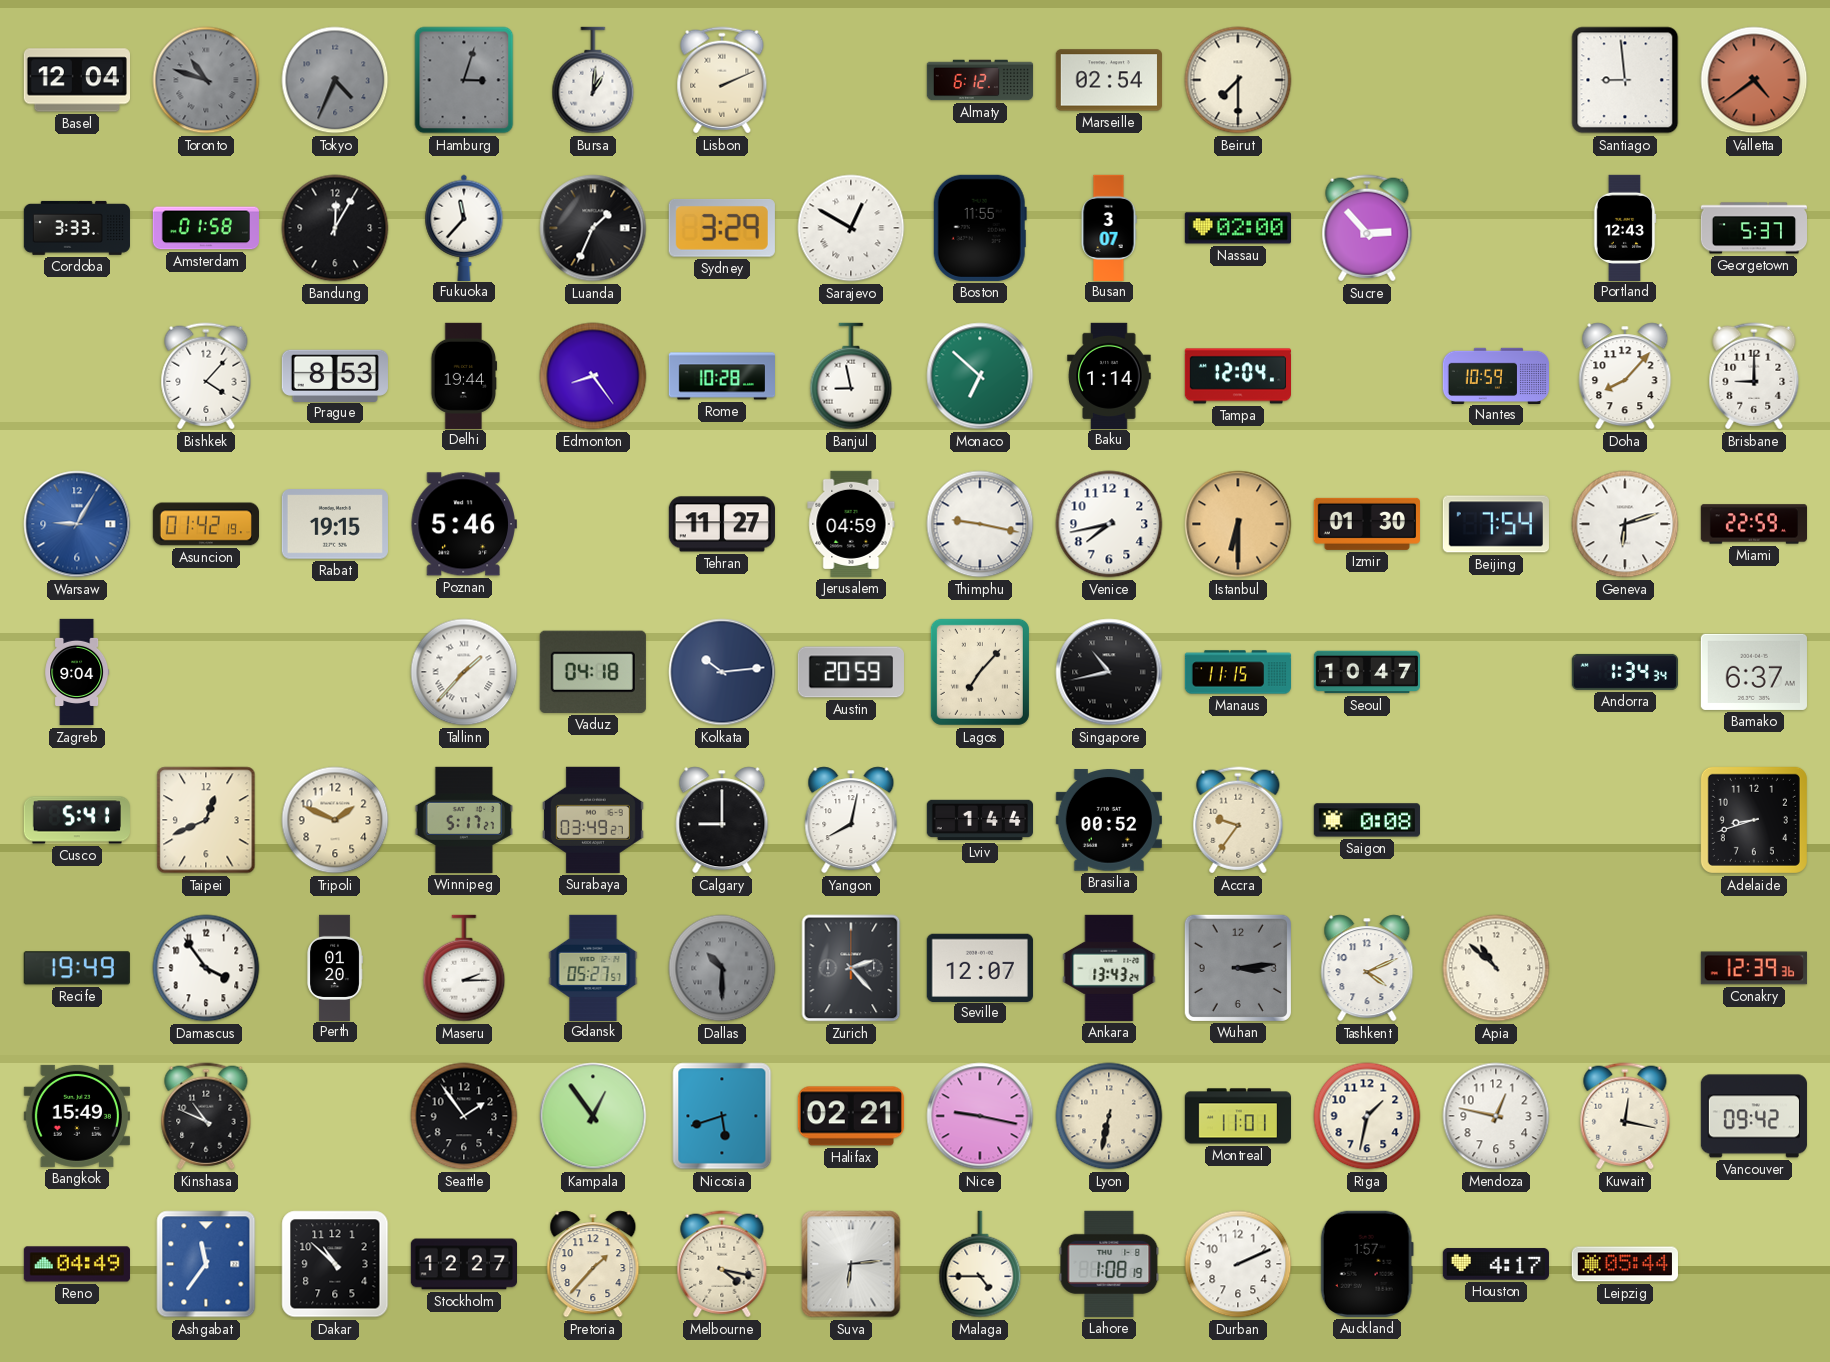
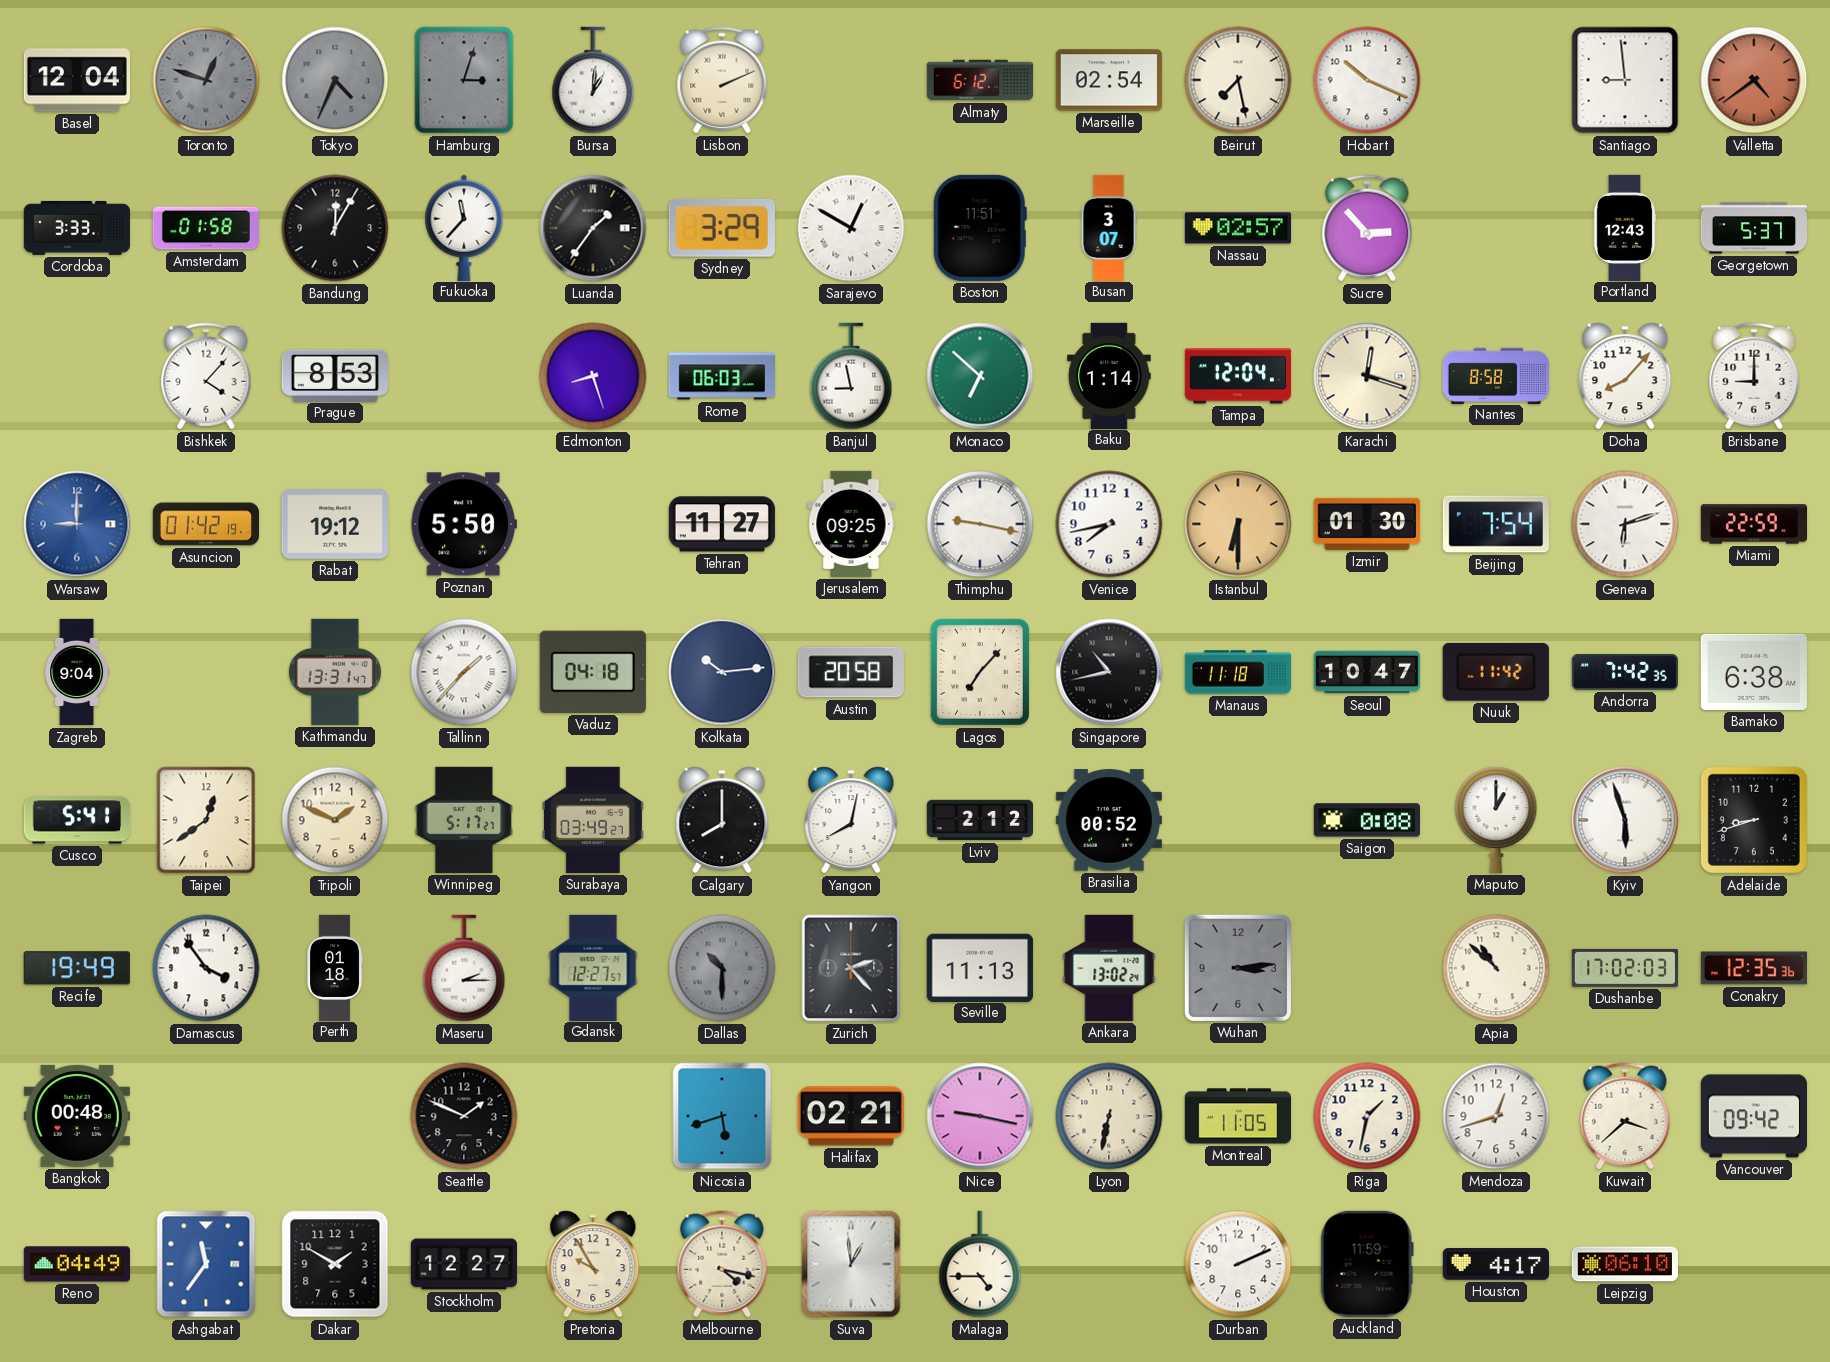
Toronto: 10:48 -> 12:48
Beirut: 7:30 -> 7:28
Hobart: none -> 10:19
Luanda: 1:34 -> 1:36
Boston: 11:55 -> 11:51
Nassau: 02:00 -> 02:57
Delhi: 19:44 -> none
Edmonton: 8:24 -> 8:27
Rome: 10:28 -> 06:03
Karachi: none -> 12:18
Nantes: 10:59 -> 8:58
Warsaw: 9:05 -> 9:00
Rabat: 19:15 -> 19:12
Poznan: 5:46 -> 5:50
Jerusalem: 04:59 -> 09:25
Kathmandu: none -> 13:31
Austin: 20:59 -> 20:58
Manaus: 11:15 -> 11:18
Nuuk: none -> 11:42
Andorra: 1:34 -> 7:42
Bamako: 6:37 -> 6:38
Taipei: 12:41 -> 12:39
Calgary: 9:00 -> 8:00
Lviv: 1:44 -> 2:12
Accra: 9:36 -> none
Maputo: none -> 1:00
Kyiv: none -> 5:57
Perth: 01:20 -> 01:18
Gdansk: 05:27 -> 12:27
Seville: 12:07 -> 11:13
Ankara: 13:43 -> 13:02
Tashkent: 4:11 -> none
Dushanbe: none -> 17:02
Conakry: 12:39 -> 12:35
Bangkok: 15:49 -> 00:48
Kinshasa: 10:49 -> none
Seattle: 1:54 -> 1:49
Kampala: 12:54 -> none
Montreal: 11:01 -> 11:05
Mendoza: 12:47 -> 12:42
Kuwait: 12:17 -> 3:38
Dakar: 10:52 -> 1:50
Pretoria: 1:37 -> 9:55
Suva: 6:14 -> 12:59
Lahore: 1:08 -> none
Auckland: 1:57 -> 11:59
Leipzig: 05:44 -> 06:10
